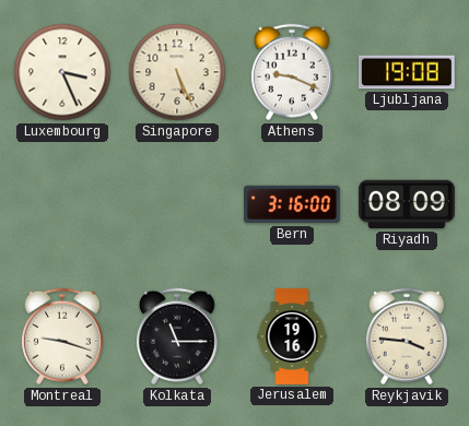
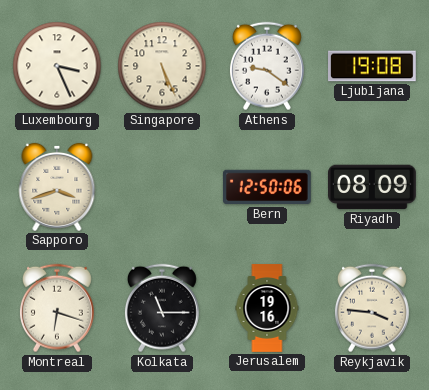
Athens: 9:19 -> 9:21
Sapporo: none -> 3:42
Bern: 3:16 -> 12:50
Montreal: 9:18 -> 6:18
